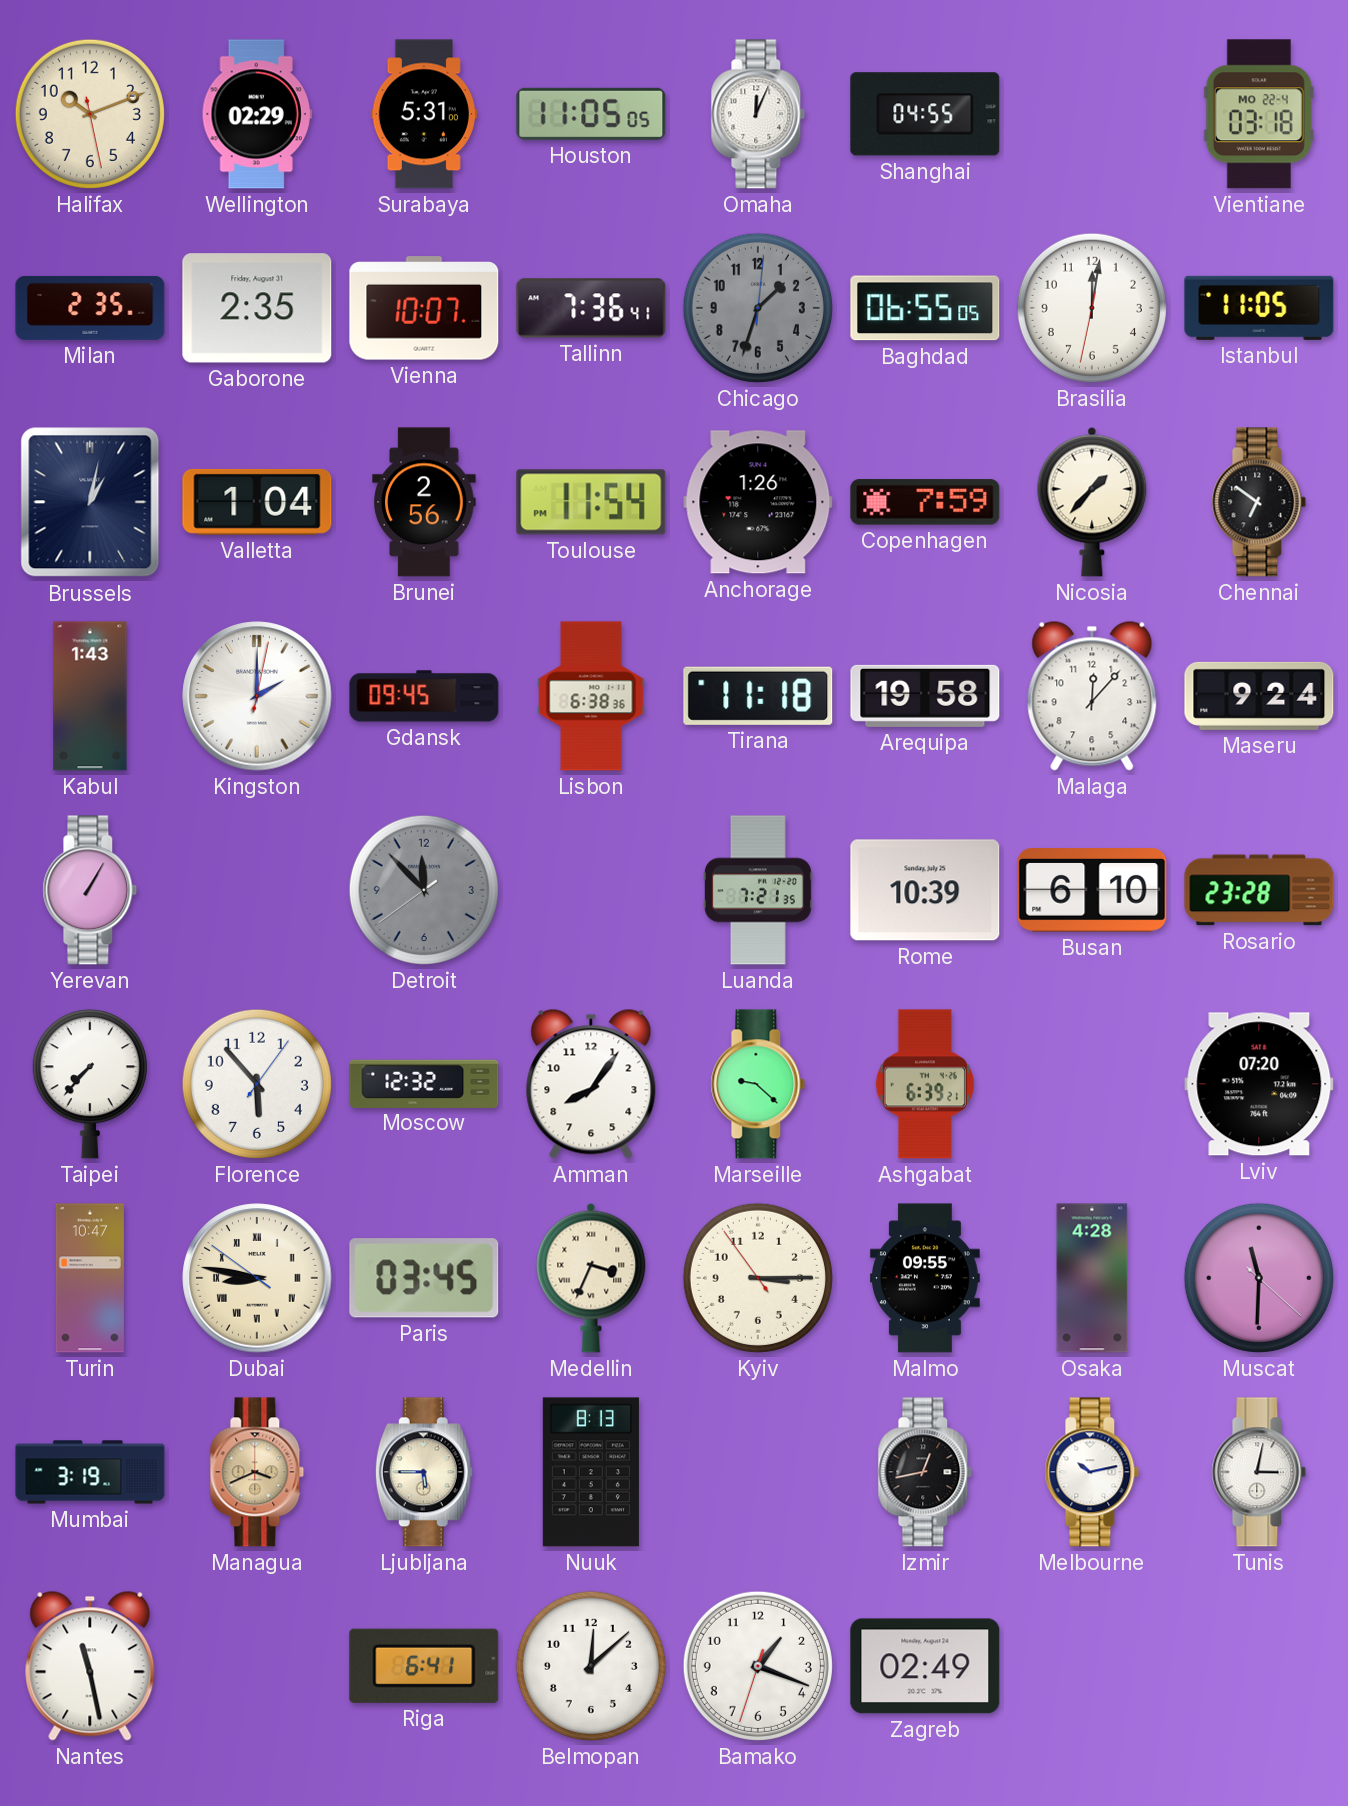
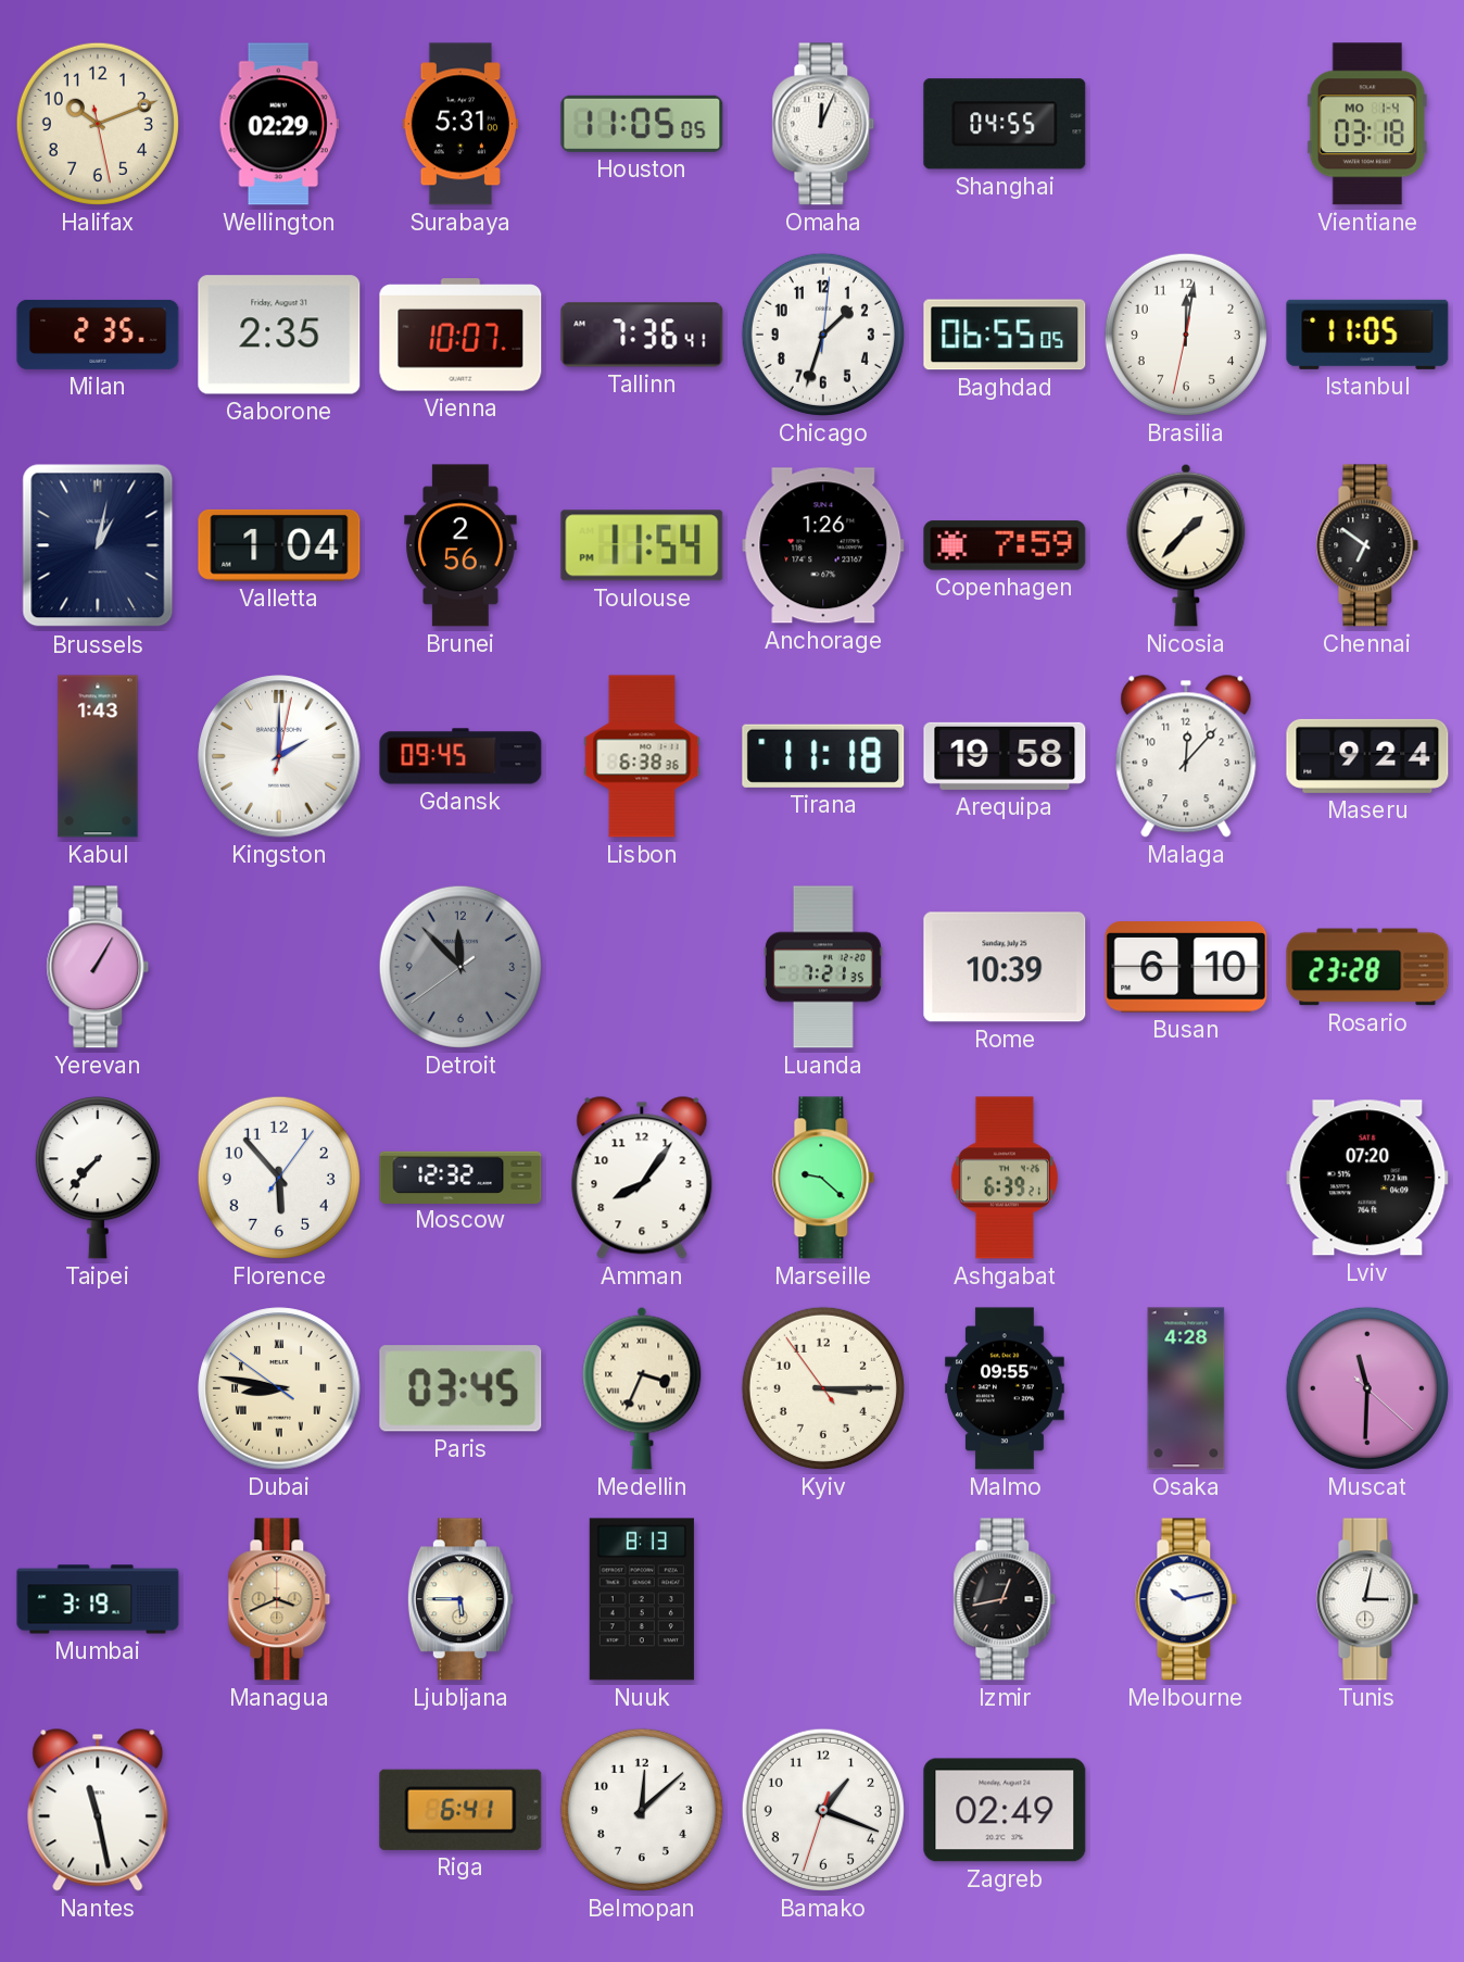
Vientiane date: MO 22-4 -> MO 1-4
Chicago dial: grey -> white
Turin: 10:47 -> none
